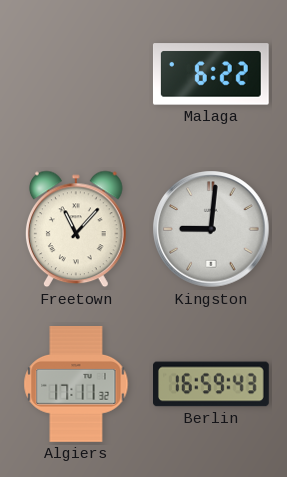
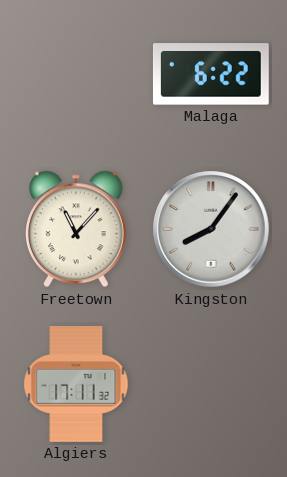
Kingston: 9:01 -> 8:06
Berlin: 16:59 -> none
